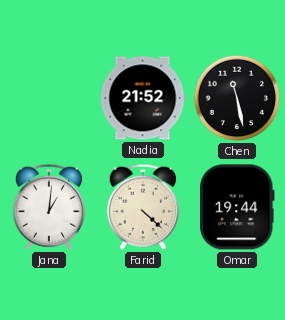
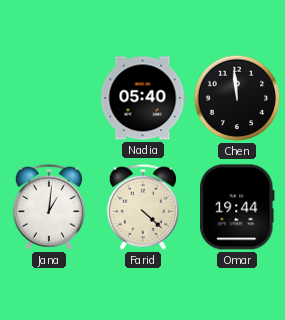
Nadia: 21:52 -> 05:40
Chen: 11:28 -> 11:59
